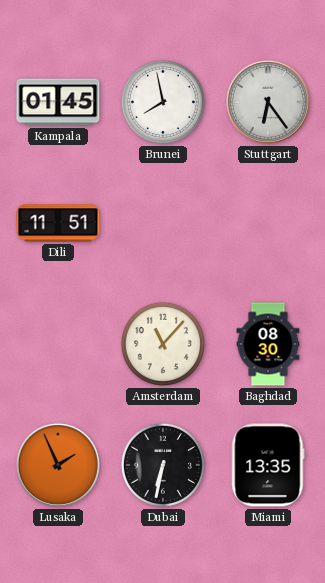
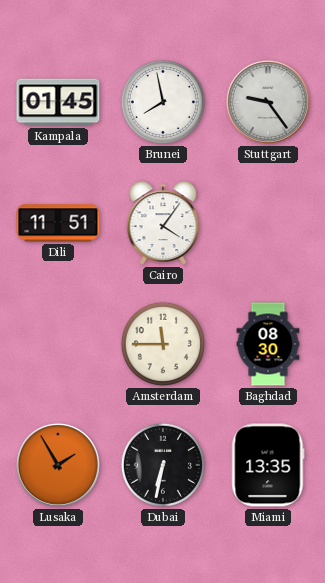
Stuttgart: 6:24 -> 9:24
Cairo: none -> 4:06
Amsterdam: 11:07 -> 11:45
Lusaka: 1:56 -> 1:55
